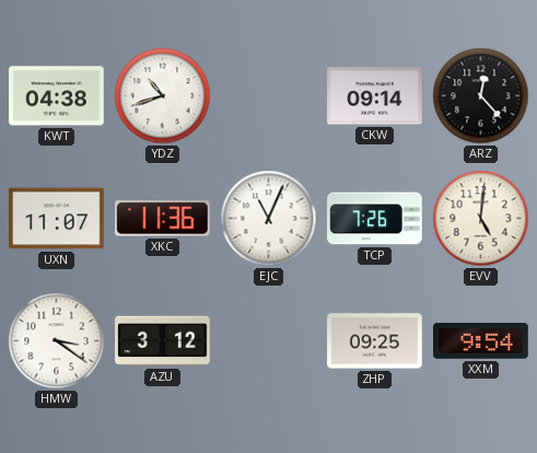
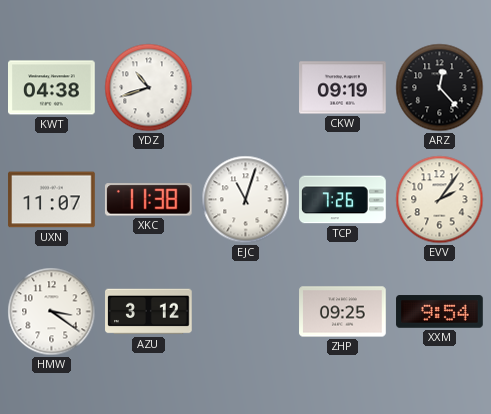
CKW: 09:14 -> 09:19
XKC: 11:36 -> 11:38
EJC: 11:04 -> 11:03
EVV: 5:01 -> 2:06
